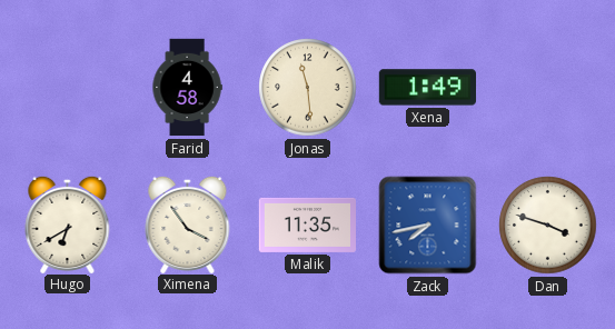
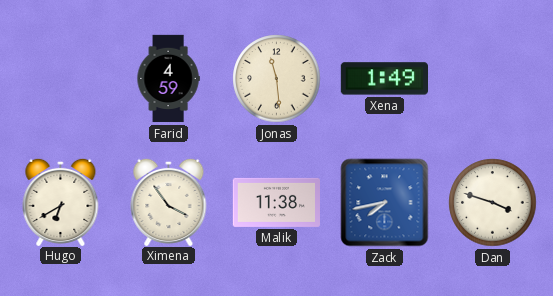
Farid: 4:58 -> 4:59
Malik: 11:35 -> 11:38
